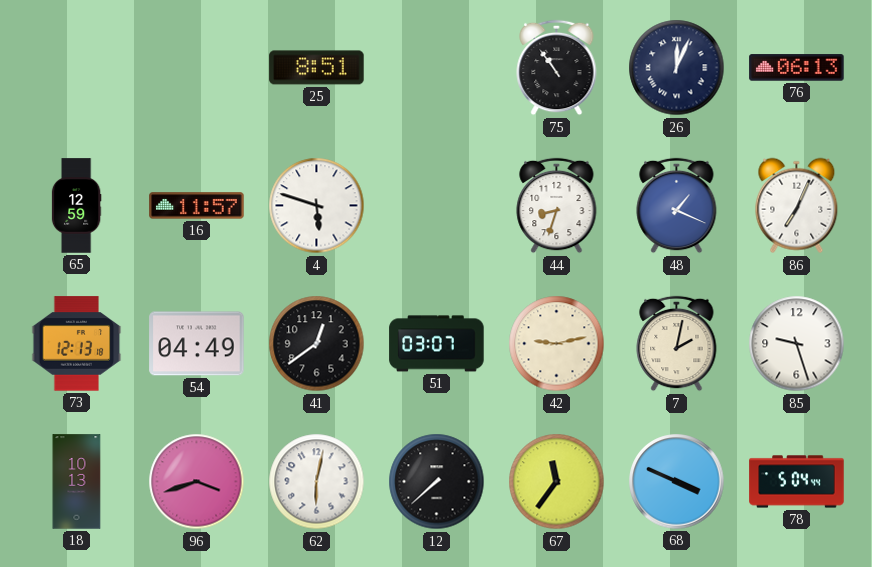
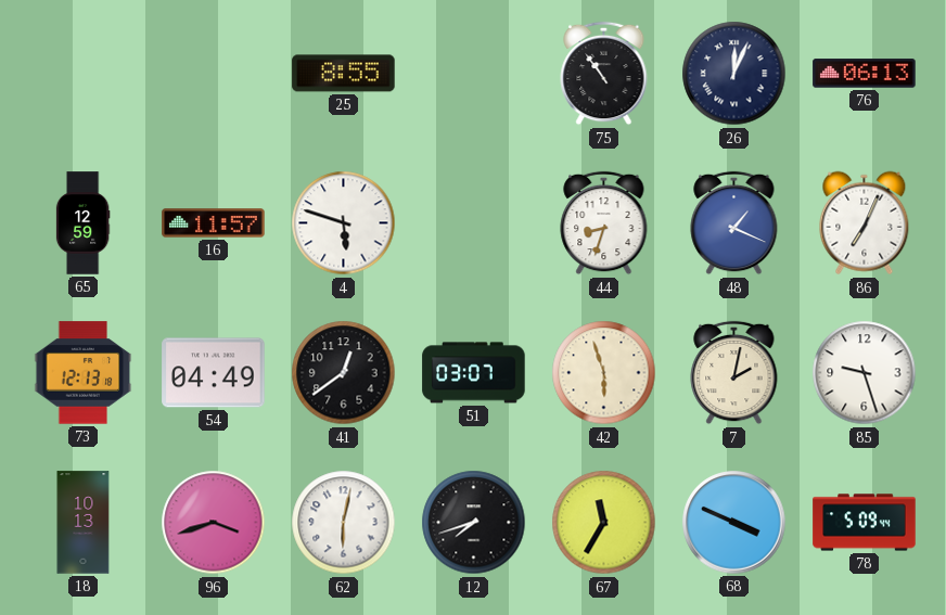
25: 8:51 -> 8:55
42: 9:13 -> 5:57
12: 7:38 -> 7:42
67: 11:36 -> 11:35
78: 5:04 -> 5:09
